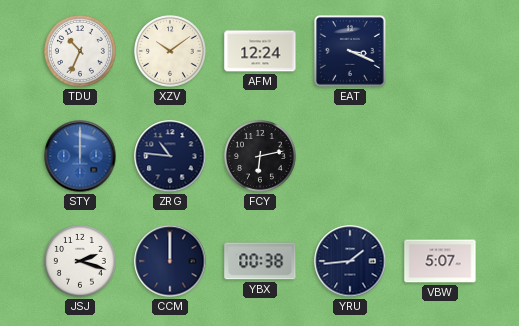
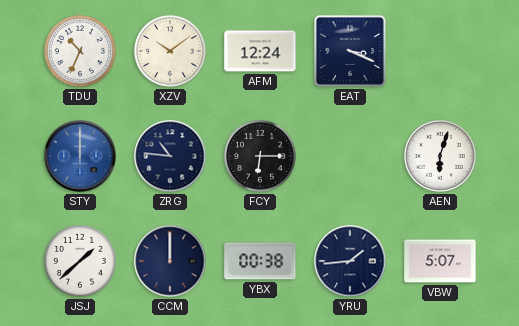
FCY: 6:13 -> 6:15
AEN: none -> 6:03
JSJ: 2:18 -> 1:38
